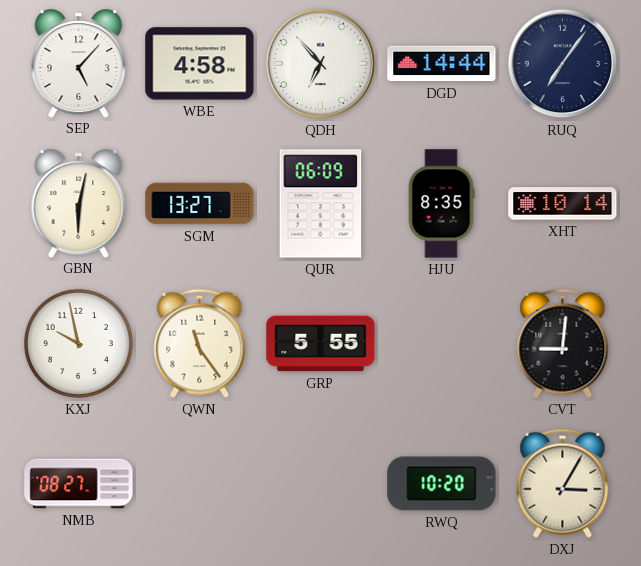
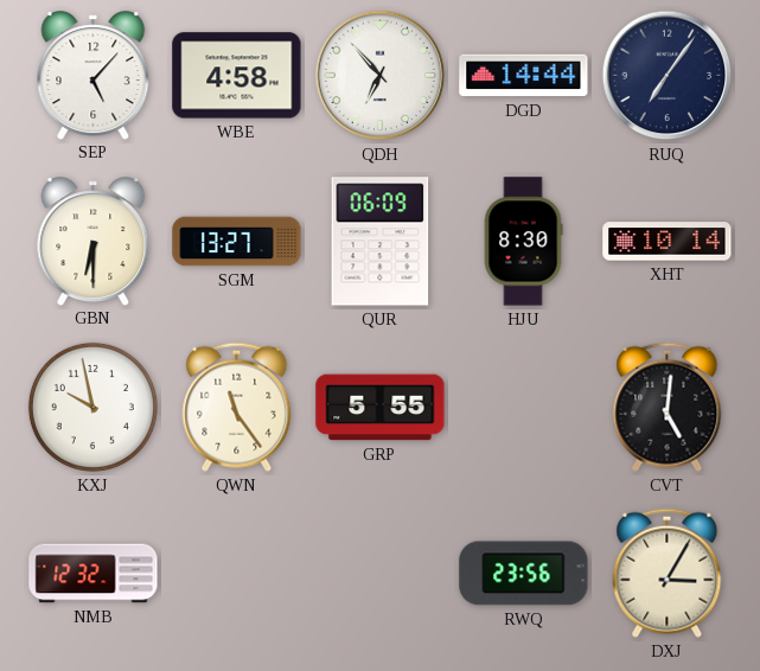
GBN: 6:02 -> 6:30
HJU: 8:35 -> 8:30
CVT: 9:01 -> 5:01
NMB: 08:27 -> 12:32
RWQ: 10:20 -> 23:56
